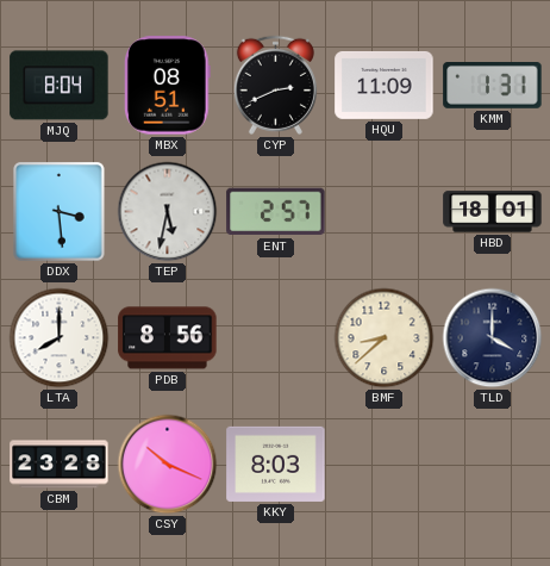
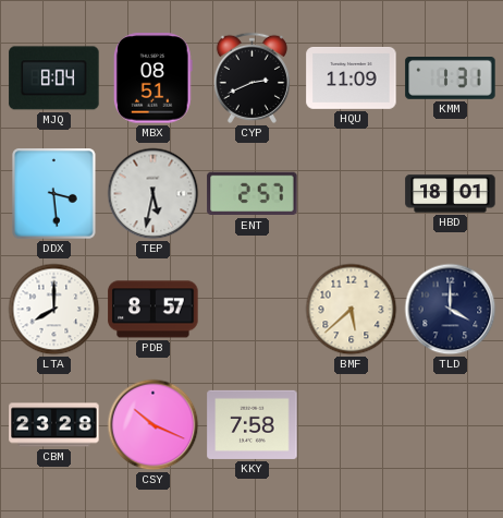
PDB: 8:56 -> 8:57
BMF: 8:38 -> 5:38
KKY: 8:03 -> 7:58
